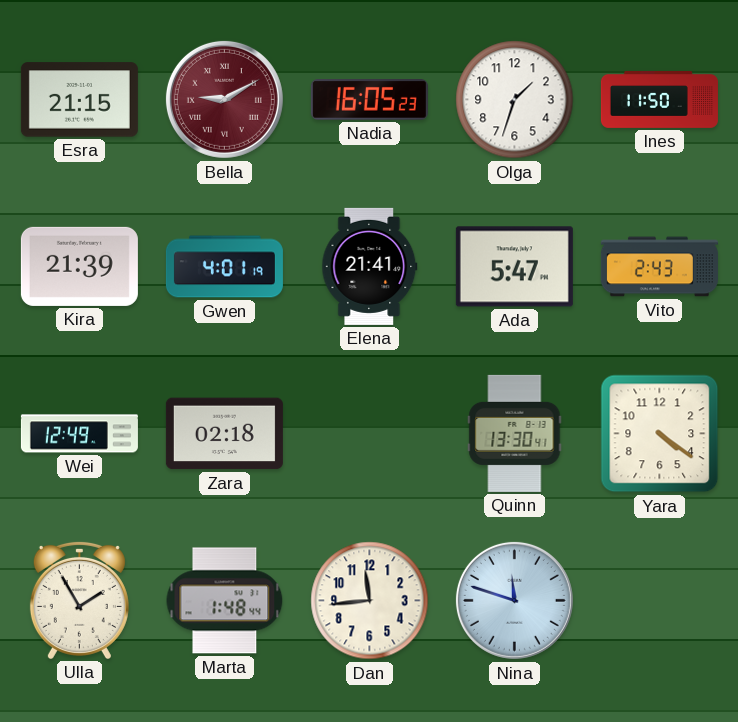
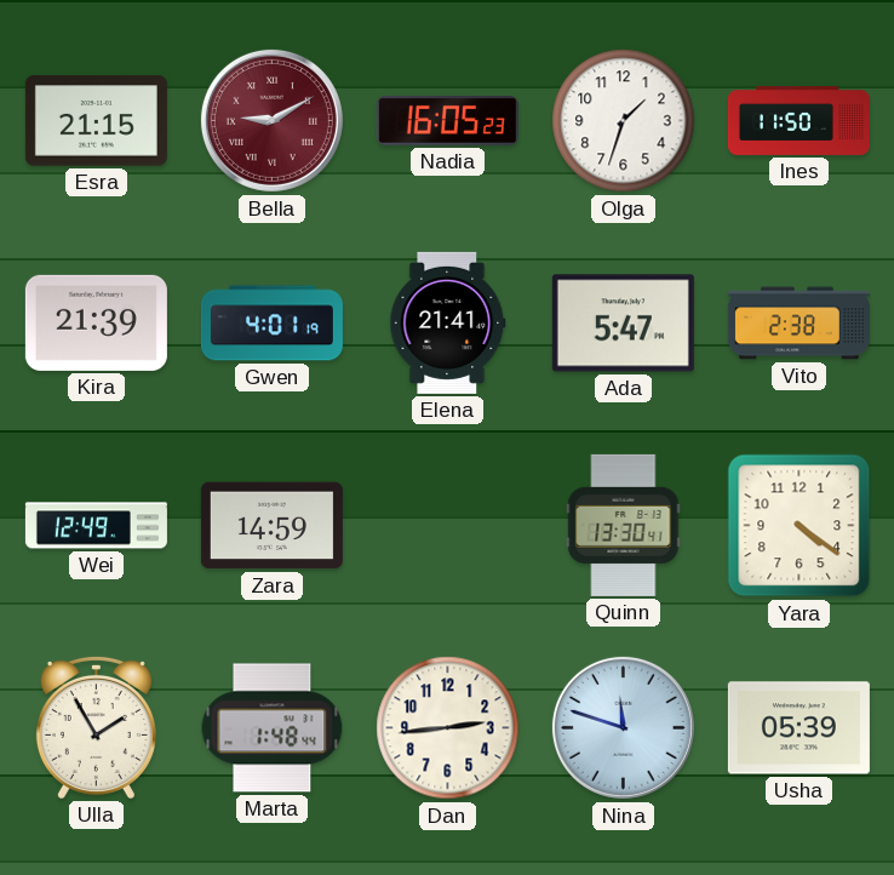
Vito: 2:43 -> 2:38
Zara: 02:18 -> 14:59
Dan: 11:44 -> 2:44
Usha: none -> 05:39
